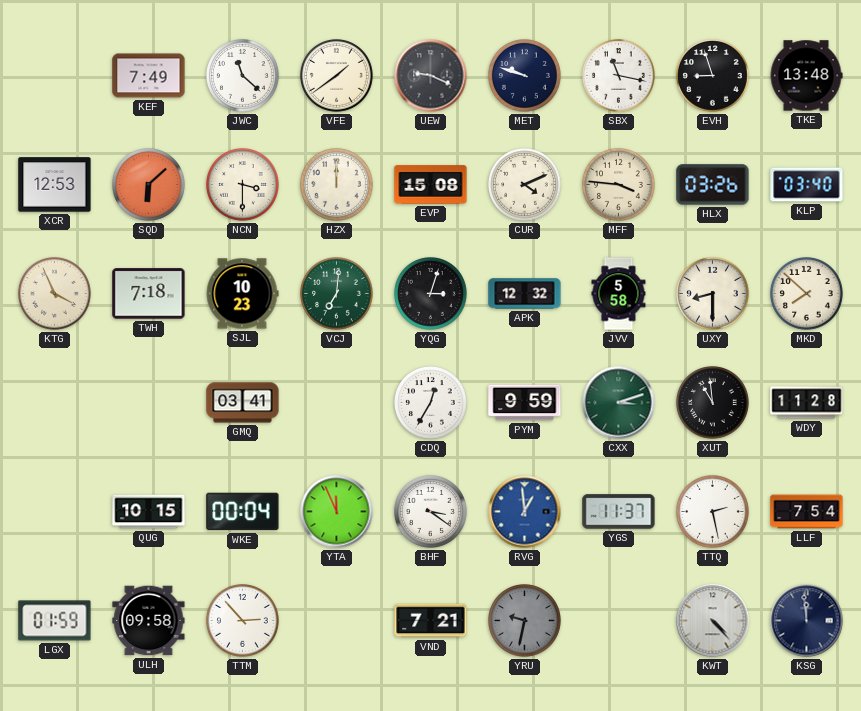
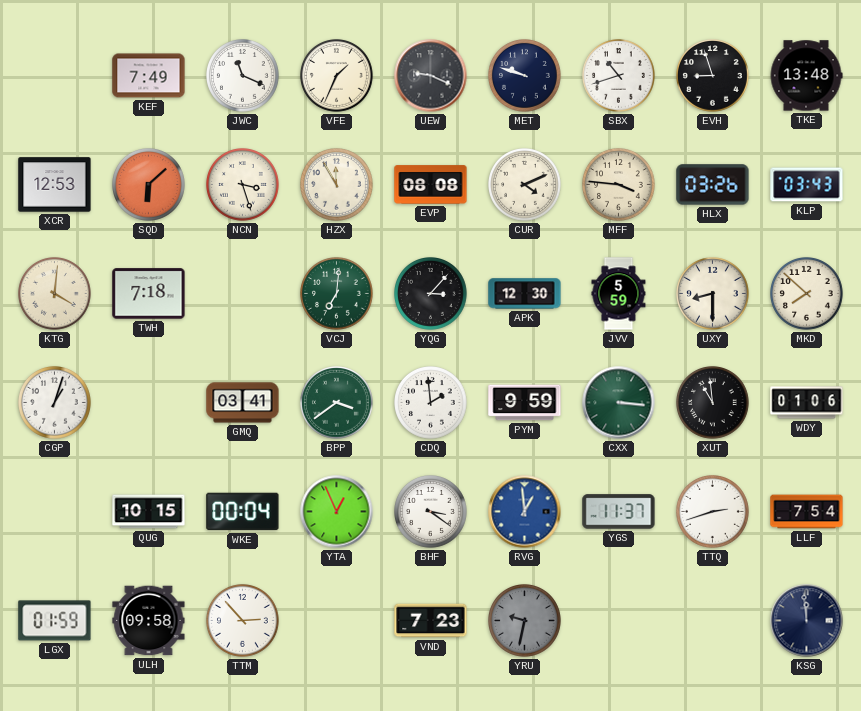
JWC: 11:22 -> 11:19
VFE: 1:39 -> 1:34
SBX: 11:17 -> 10:42
NCN: 3:30 -> 3:27
HZX: 12:00 -> 11:55
EVP: 15:08 -> 08:08
KLP: 03:40 -> 03:43
KTG: 3:56 -> 4:01
SJL: 10:23 -> none
YQG: 3:03 -> 3:07
APK: 12:32 -> 12:30
JVV: 5:58 -> 5:59
CGP: none -> 1:03
BPP: none -> 3:39
CDQ: 12:35 -> 1:59
CXX: 3:12 -> 3:16
WDY: 11:28 -> 01:06
YTA: 11:56 -> 12:56
TTQ: 2:28 -> 2:42
VND: 7:21 -> 7:23
KWT: 4:23 -> none
